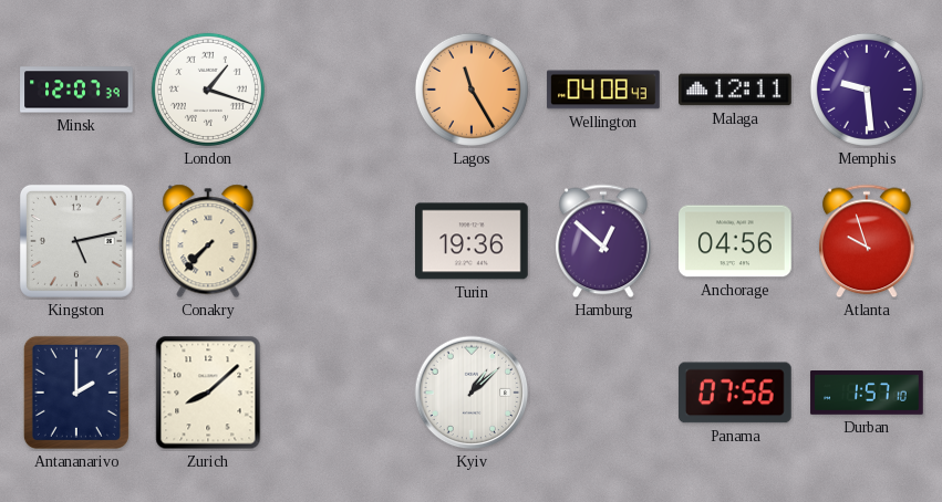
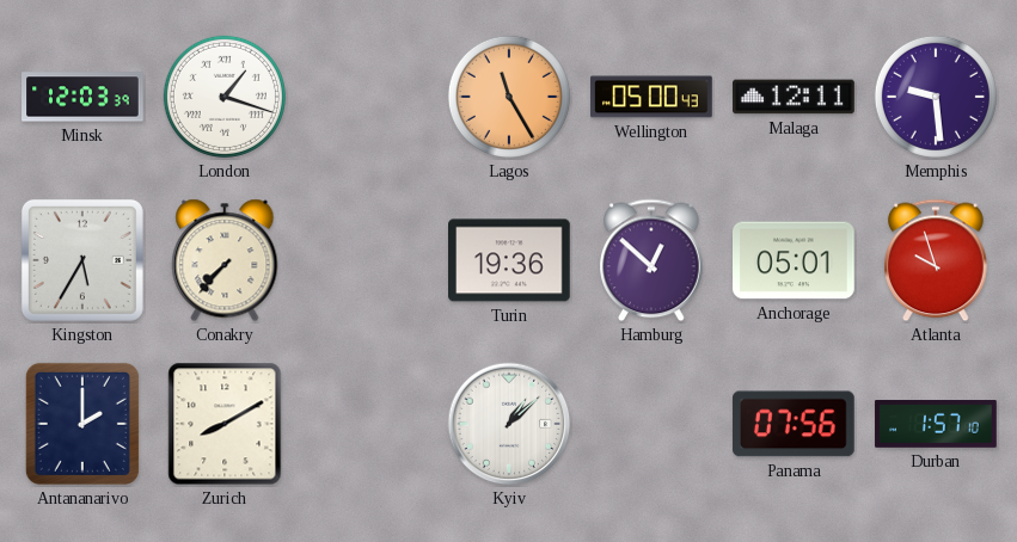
Minsk: 12:07 -> 12:03
Wellington: 04:08 -> 05:00
Kingston: 5:13 -> 5:35
Anchorage: 04:56 -> 05:01
Zurich: 8:08 -> 8:10
